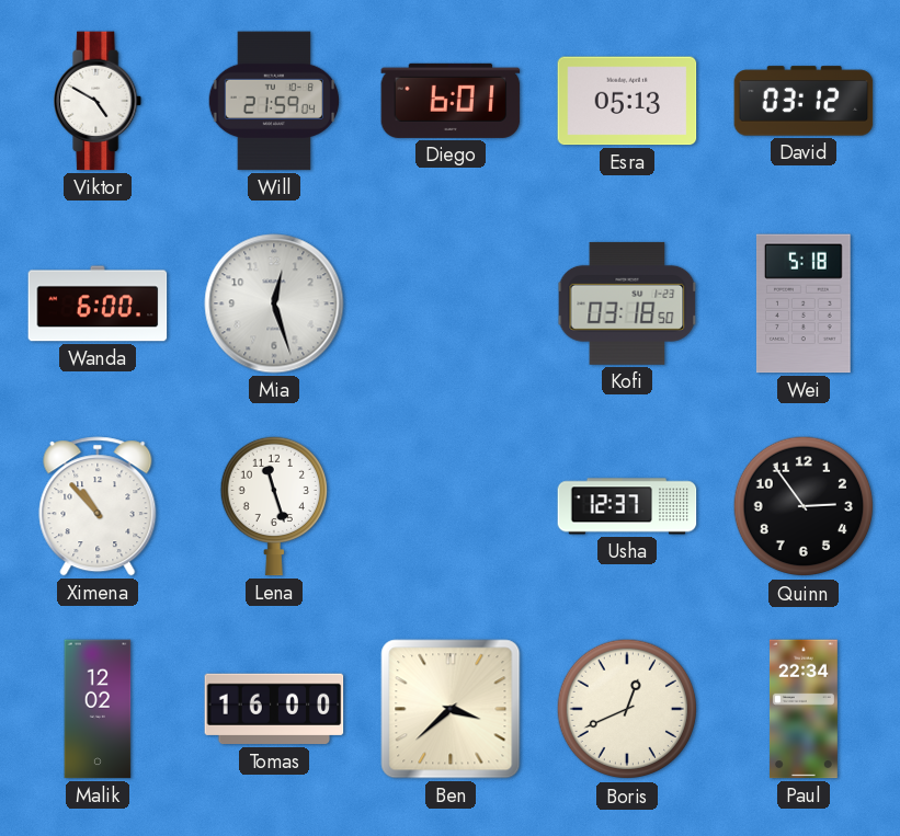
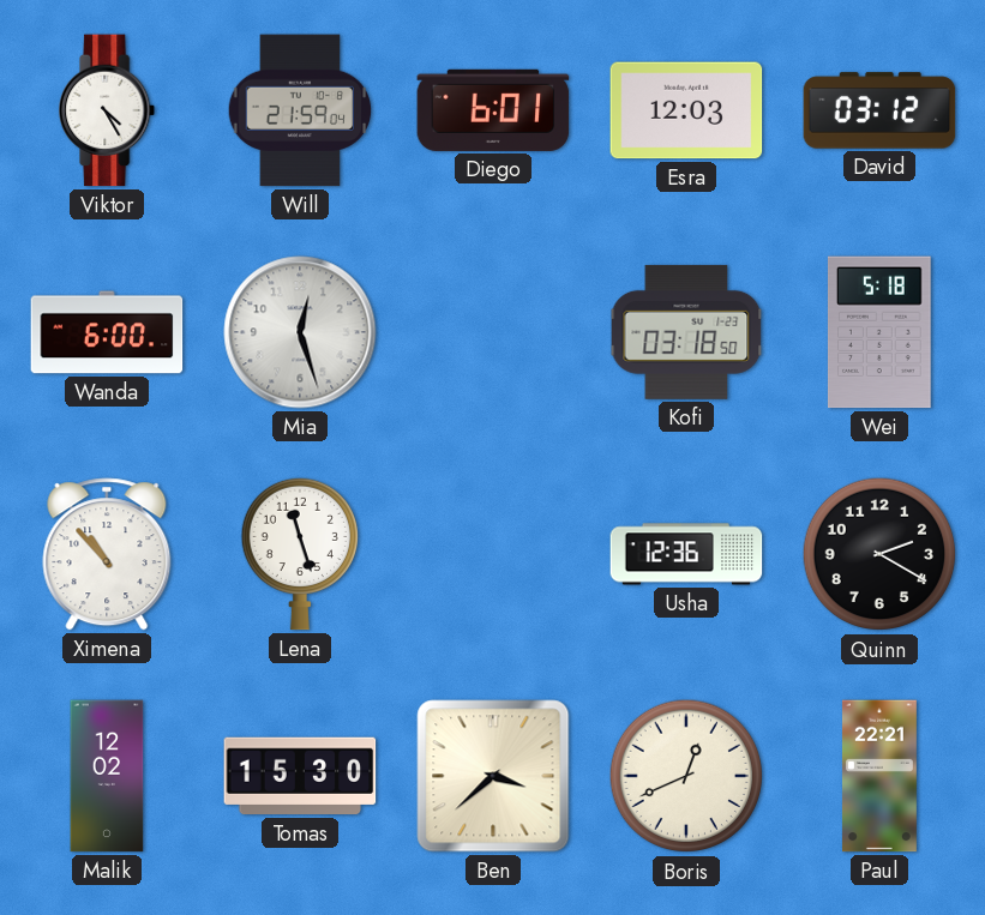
Viktor: 4:50 -> 4:25
Esra: 05:13 -> 12:03
Usha: 12:37 -> 12:36
Quinn: 2:54 -> 2:20
Tomas: 16:00 -> 15:30
Paul: 22:34 -> 22:21
